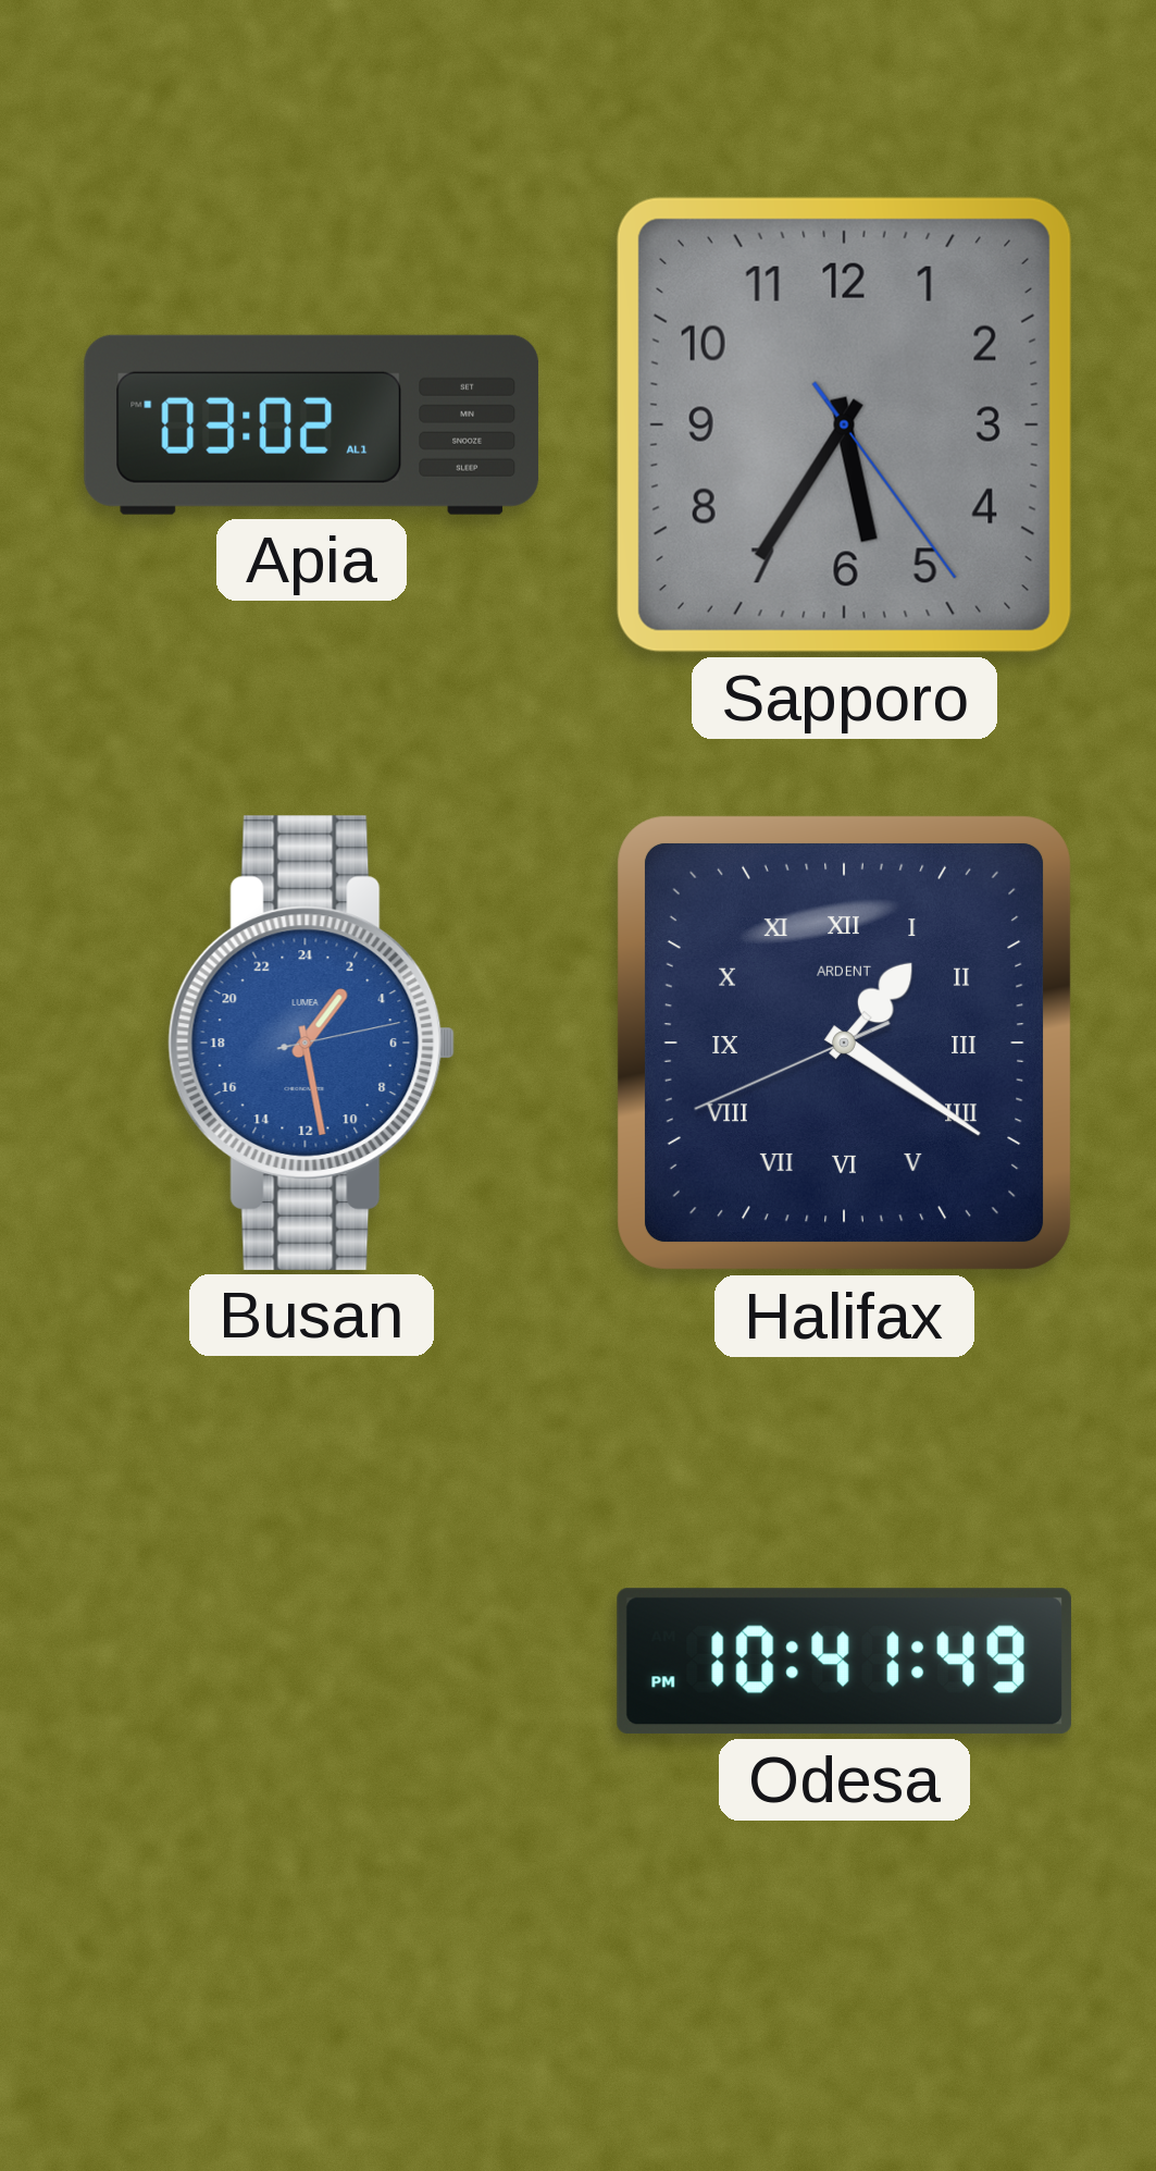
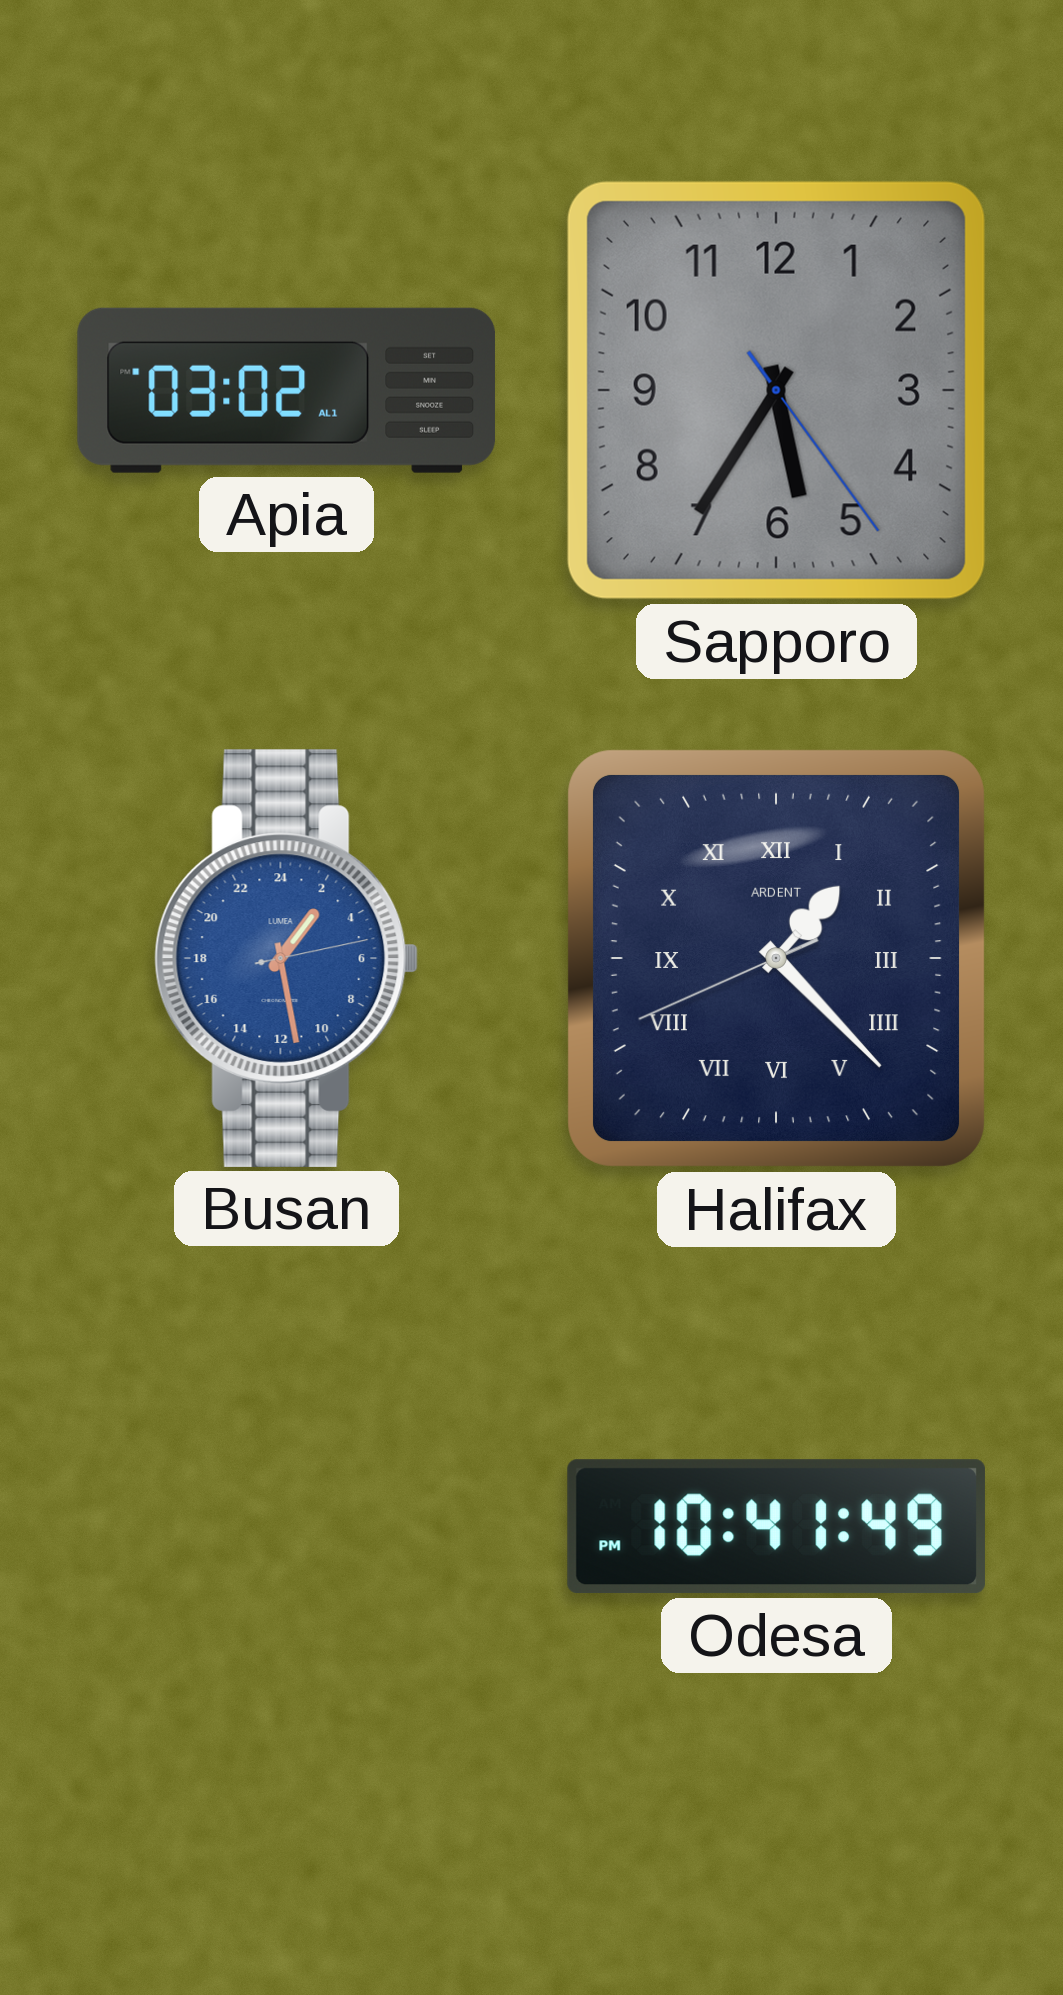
Halifax: 1:20 -> 1:22
